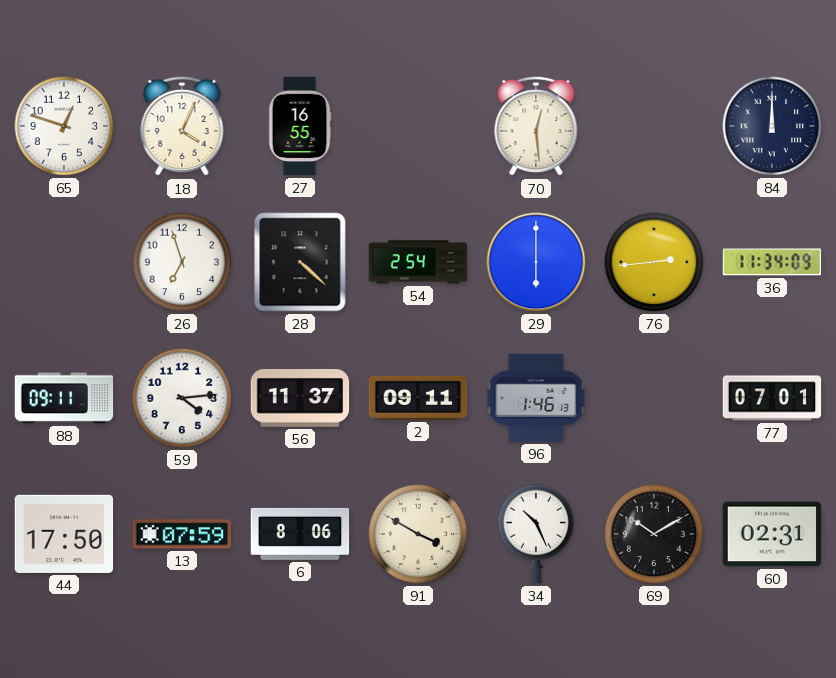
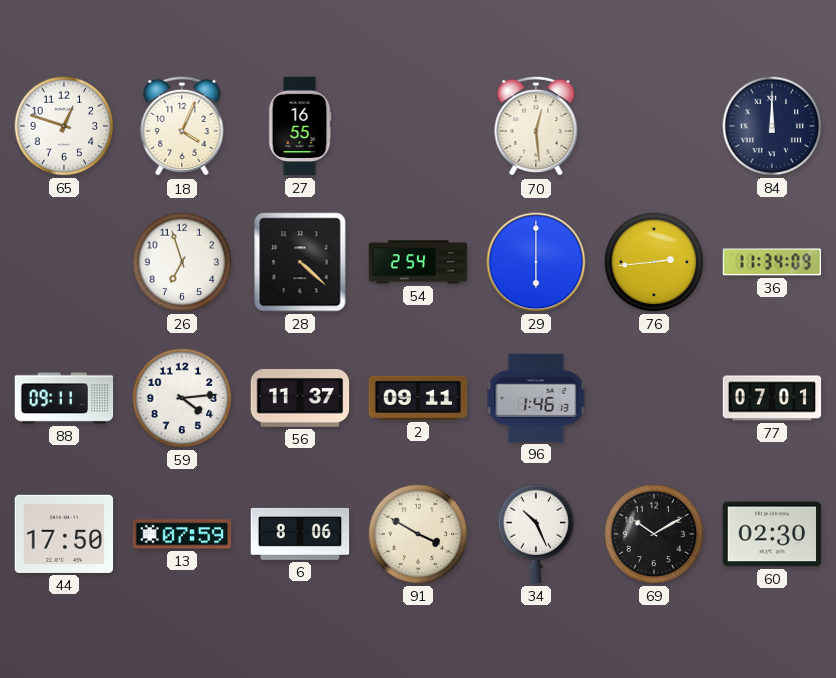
60: 02:31 -> 02:30
